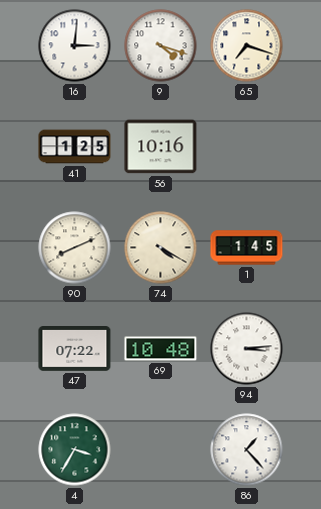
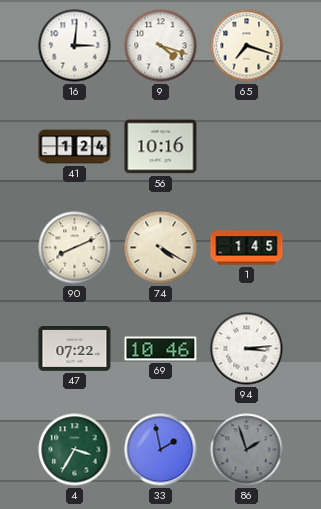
41: 1:25 -> 1:24
69: 10:48 -> 10:46
33: none -> 1:58
86: 1:23 -> 1:57
86 dial: white -> grey
